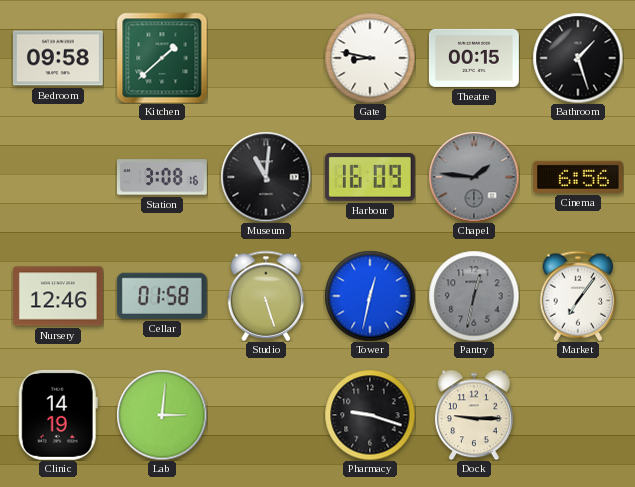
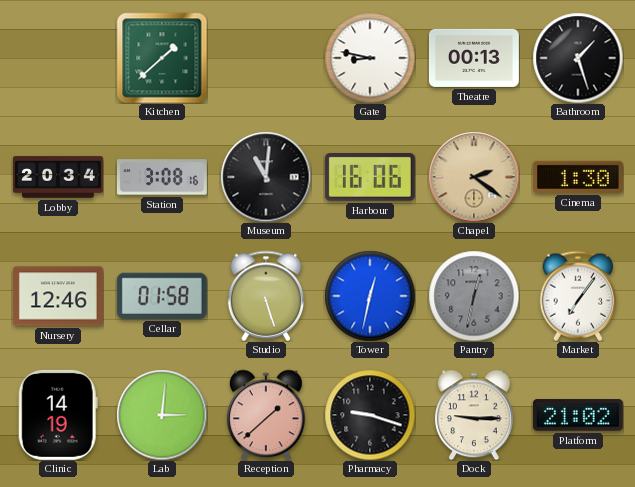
Bedroom: 09:58 -> none
Theatre: 00:15 -> 00:13
Lobby: none -> 20:34
Harbour: 16:09 -> 16:06
Chapel: 1:46 -> 2:21
Chapel dial: grey -> champagne
Cinema: 6:56 -> 1:30
Reception: none -> 1:38
Platform: none -> 21:02
